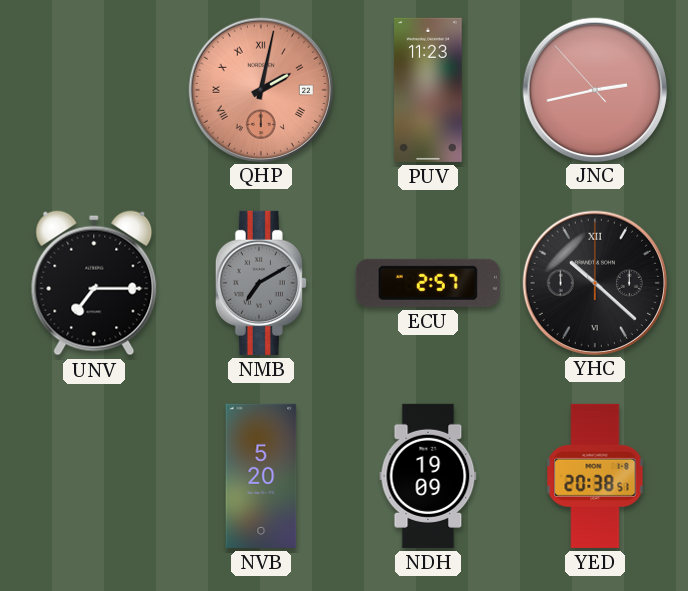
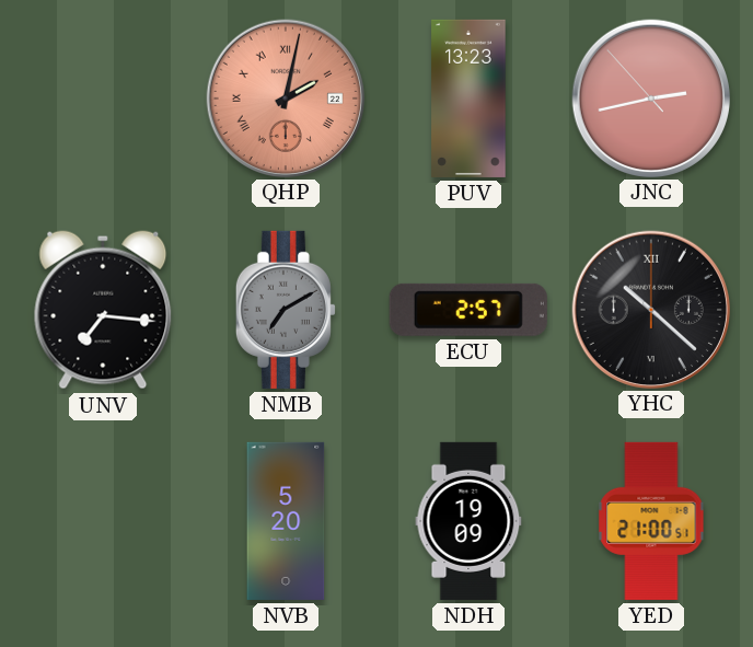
PUV: 11:23 -> 13:23
UNV: 7:15 -> 7:16
YED: 20:38 -> 21:00
